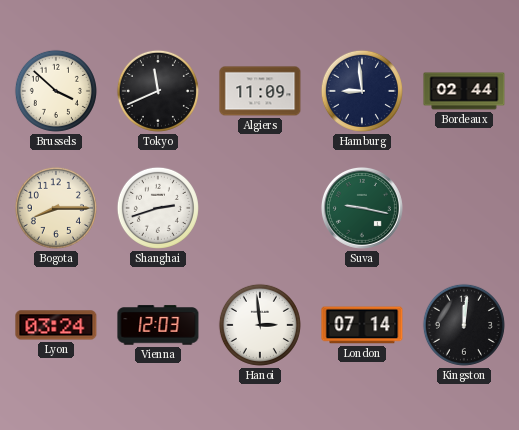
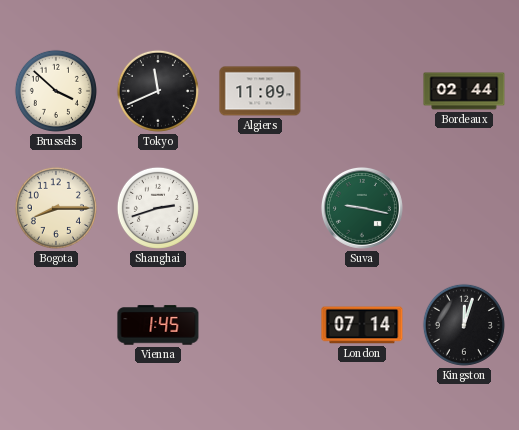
Hamburg: 8:59 -> none
Lyon: 03:24 -> none
Vienna: 12:03 -> 1:45
Hanoi: 2:59 -> none
Kingston: 12:01 -> 12:03
